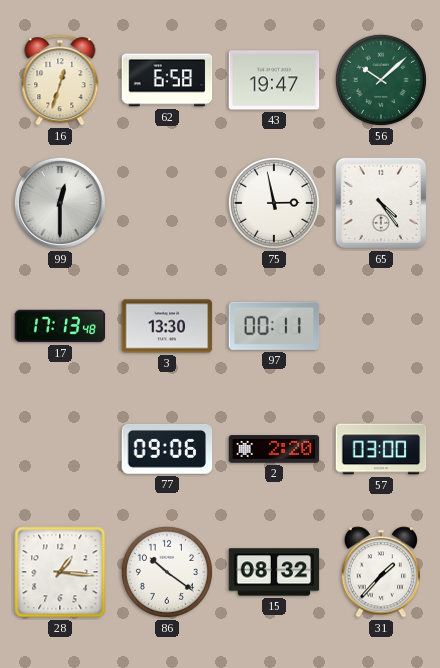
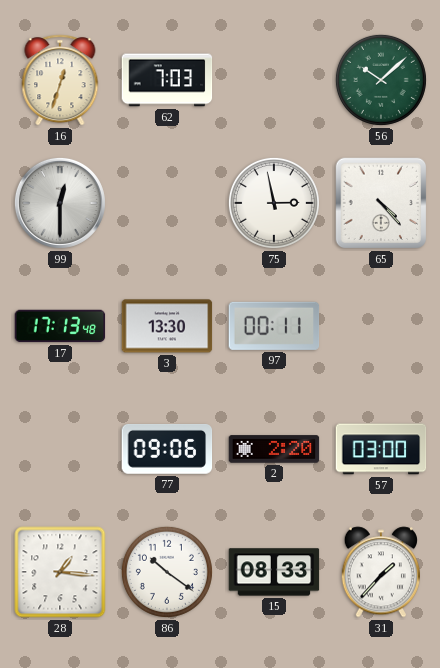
62: 6:58 -> 7:03
43: 19:47 -> none
65: 4:24 -> 4:23
15: 08:32 -> 08:33
